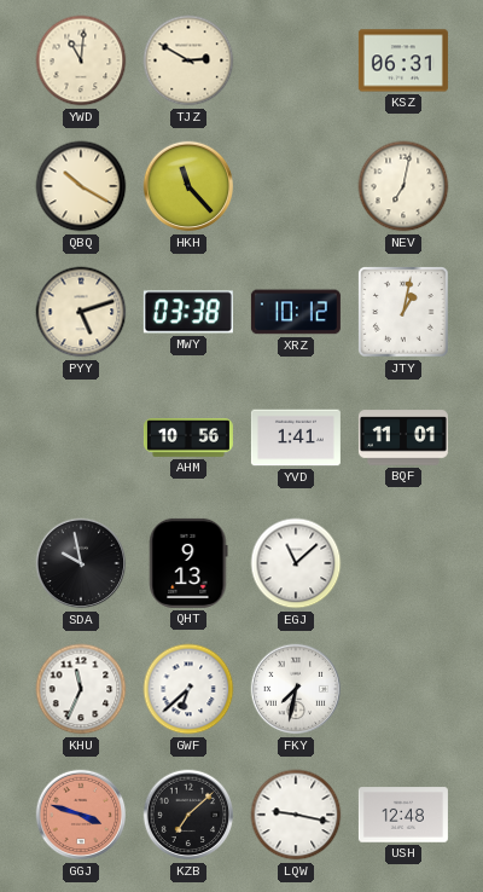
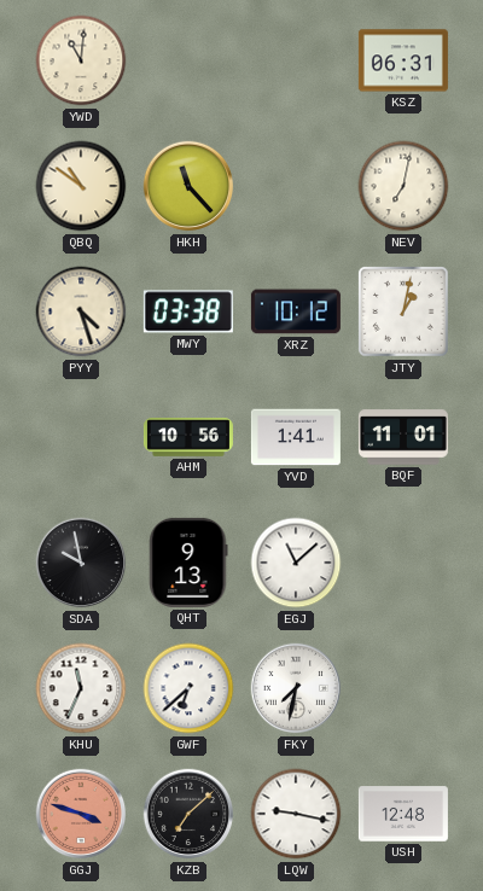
TJZ: 2:50 -> none
QBQ: 10:20 -> 10:51
PYY: 5:12 -> 4:27
